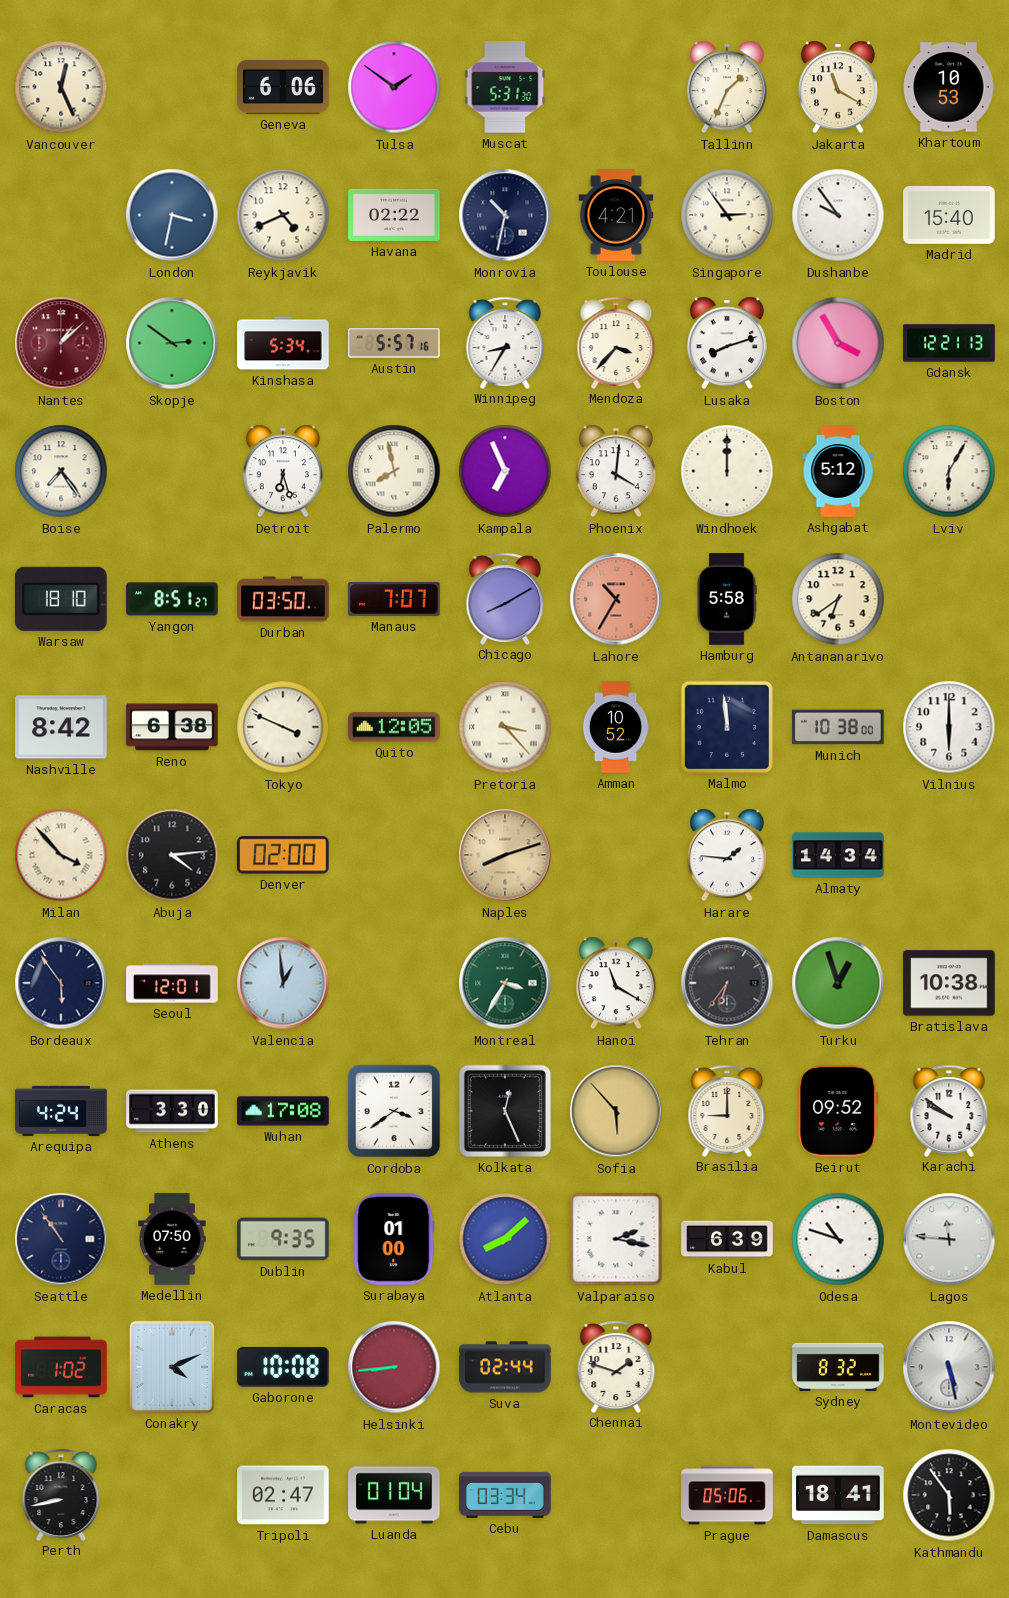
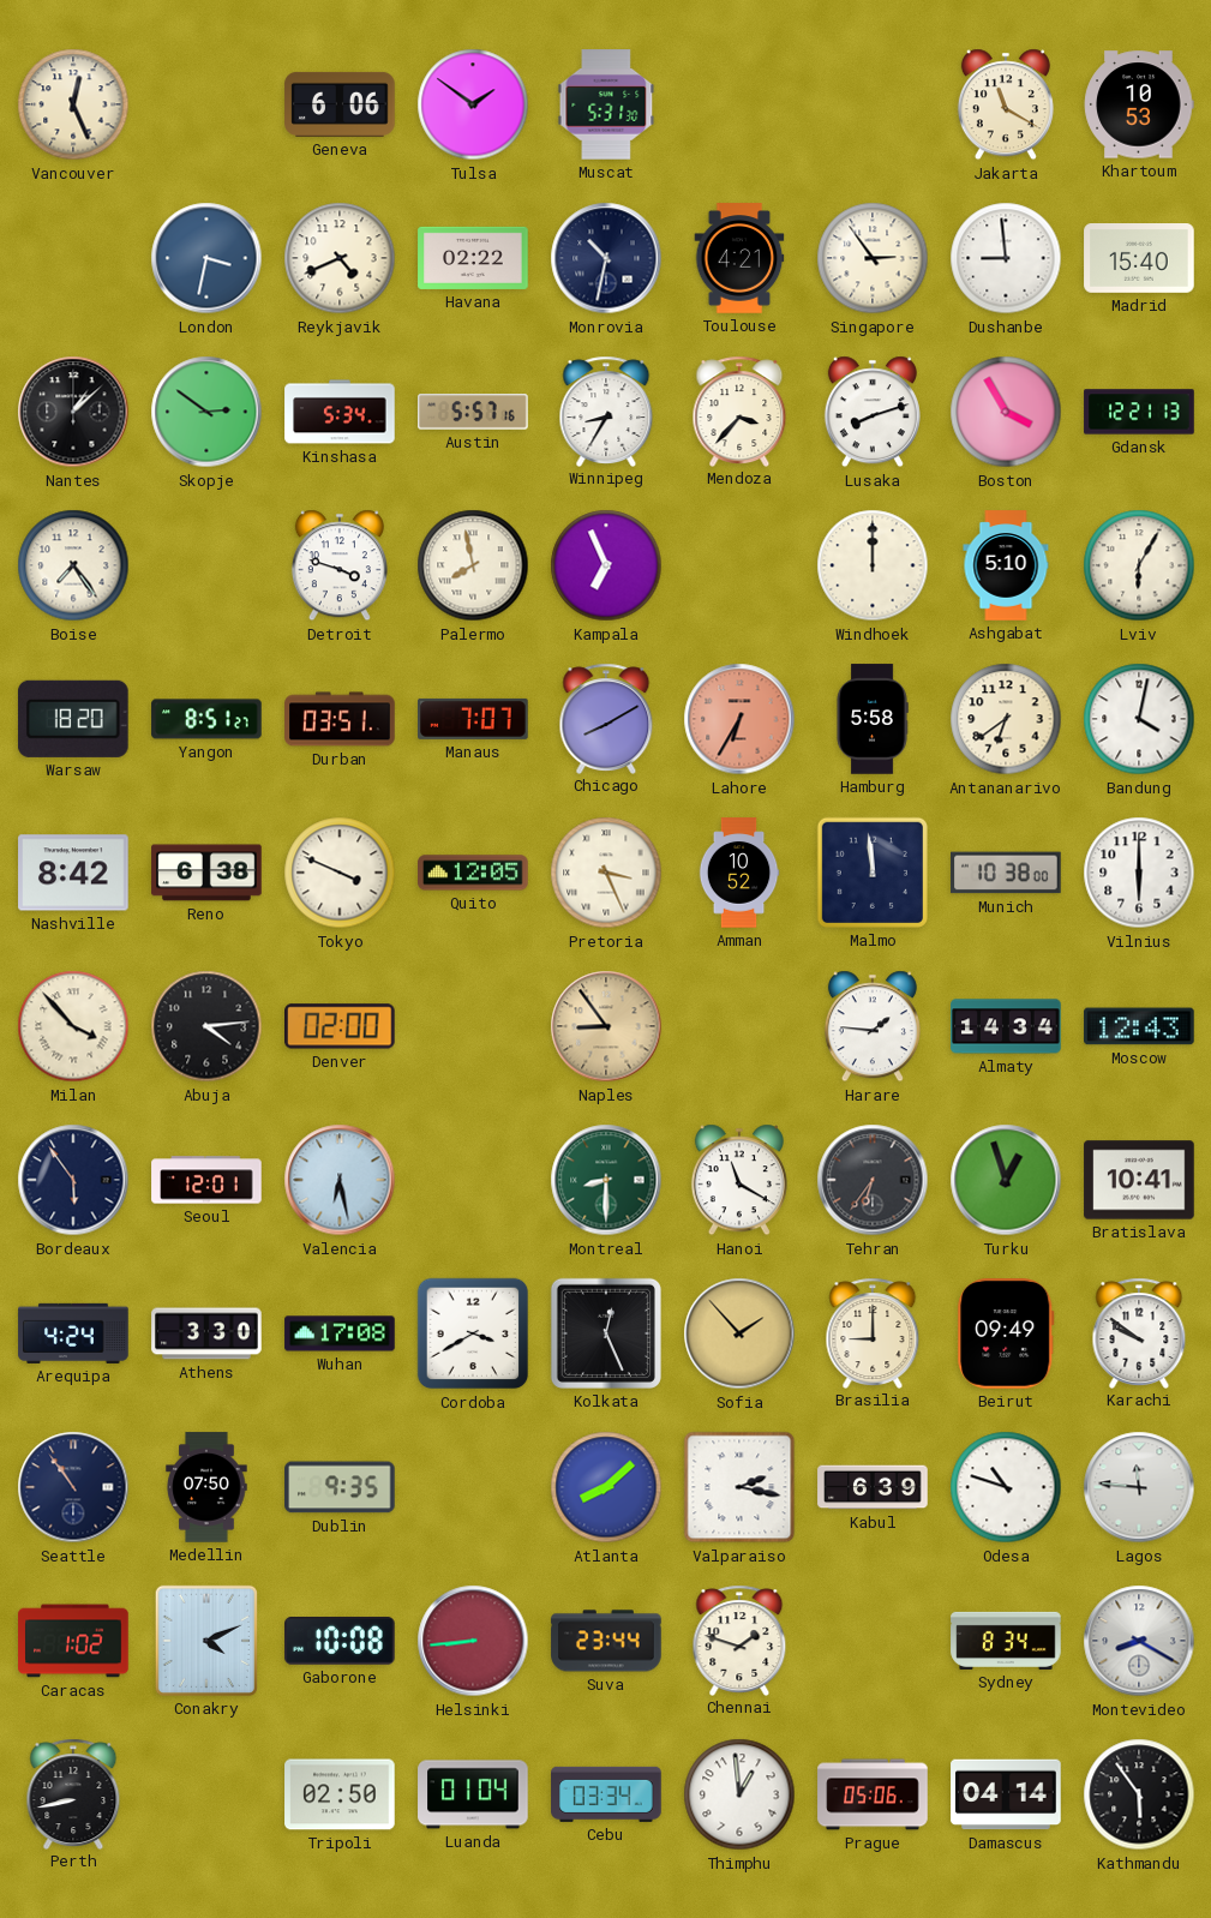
Tallinn: 1:34 -> none
Dushanbe: 9:54 -> 8:59
Nantes dial: burgundy -> black
Detroit: 6:27 -> 3:48
Phoenix: 4:01 -> none
Ashgabat: 5:12 -> 5:10
Warsaw: 18:10 -> 18:20
Durban: 03:50 -> 03:51
Lahore: 10:35 -> 6:35
Bandung: none -> 4:02
Pretoria: 3:23 -> 3:26
Naples: 8:12 -> 8:54
Moscow: none -> 12:43
Valencia: 12:59 -> 6:28
Montreal: 3:35 -> 8:30
Bratislava: 10:38 -> 10:41
Cordoba: 3:39 -> 3:40
Sofia: 5:53 -> 1:53
Beirut: 09:52 -> 09:49
Surabaya: 01:00 -> none
Suva: 02:44 -> 23:44
Sydney: 8:32 -> 8:34
Montevideo: 5:28 -> 8:20
Tripoli: 02:47 -> 02:50
Thimphu: none -> 12:59
Damascus: 18:41 -> 04:14
